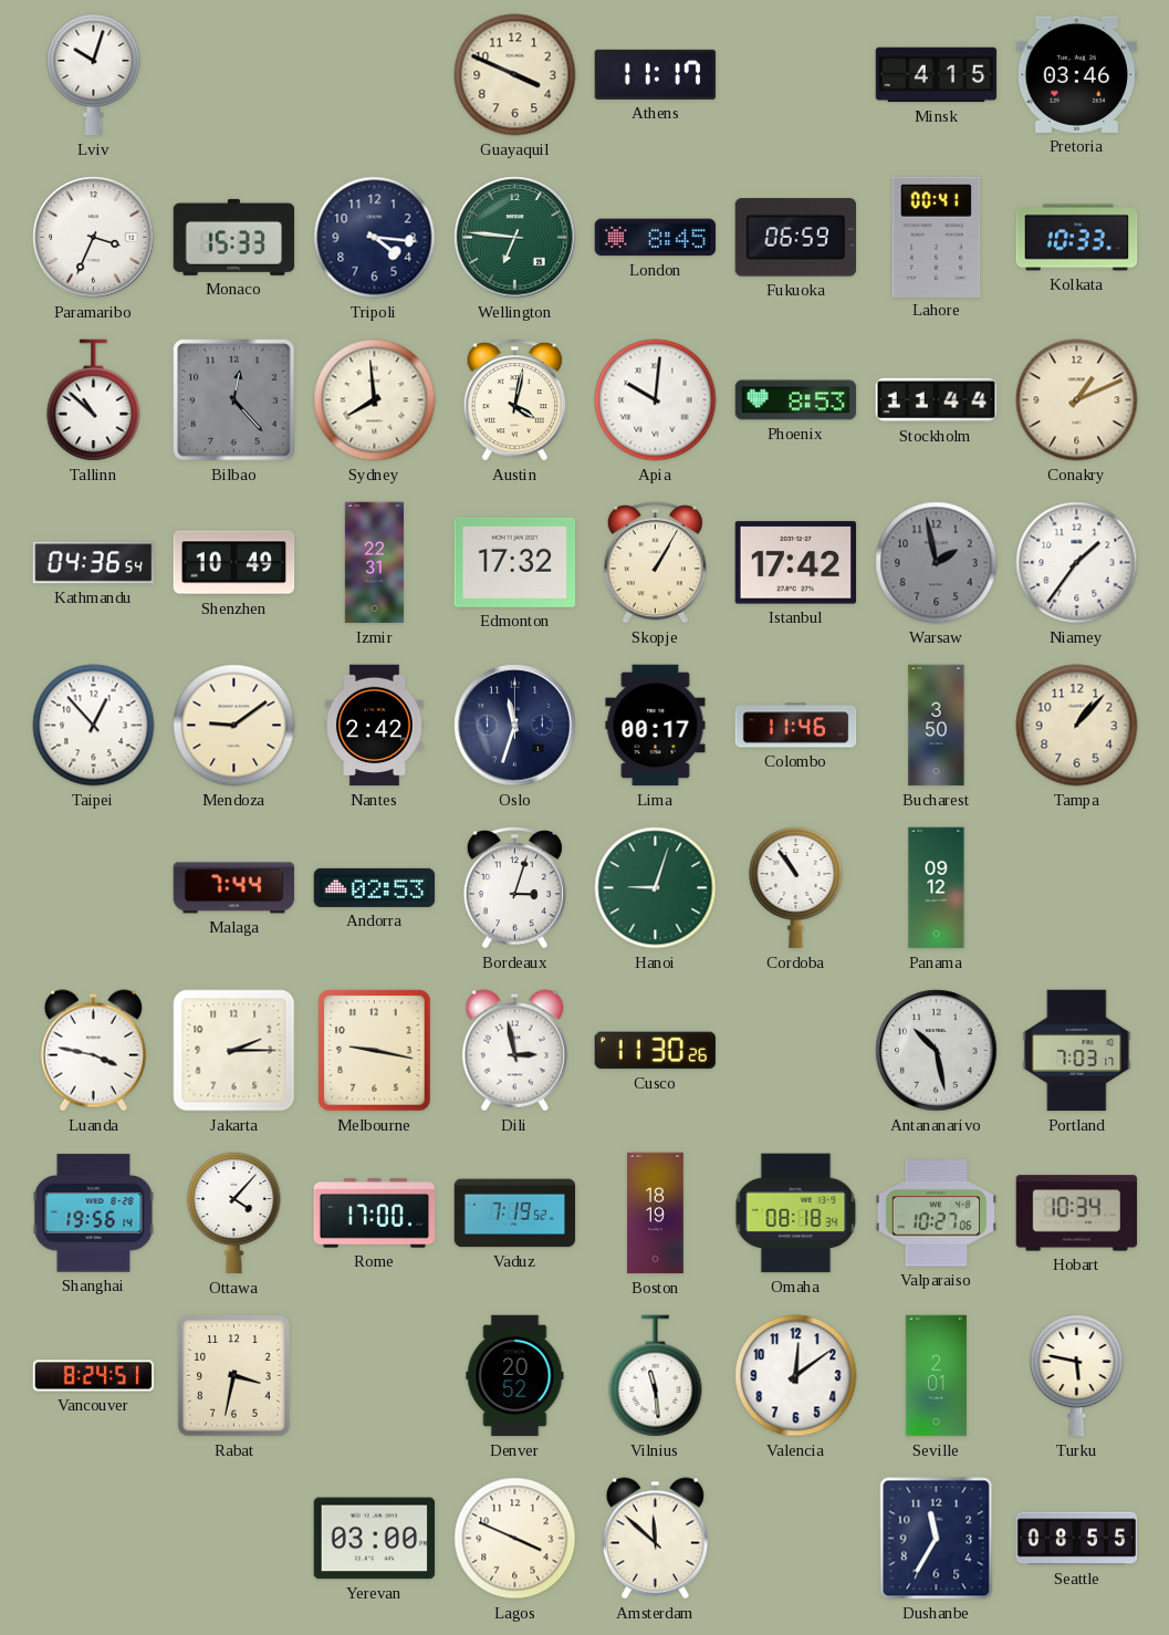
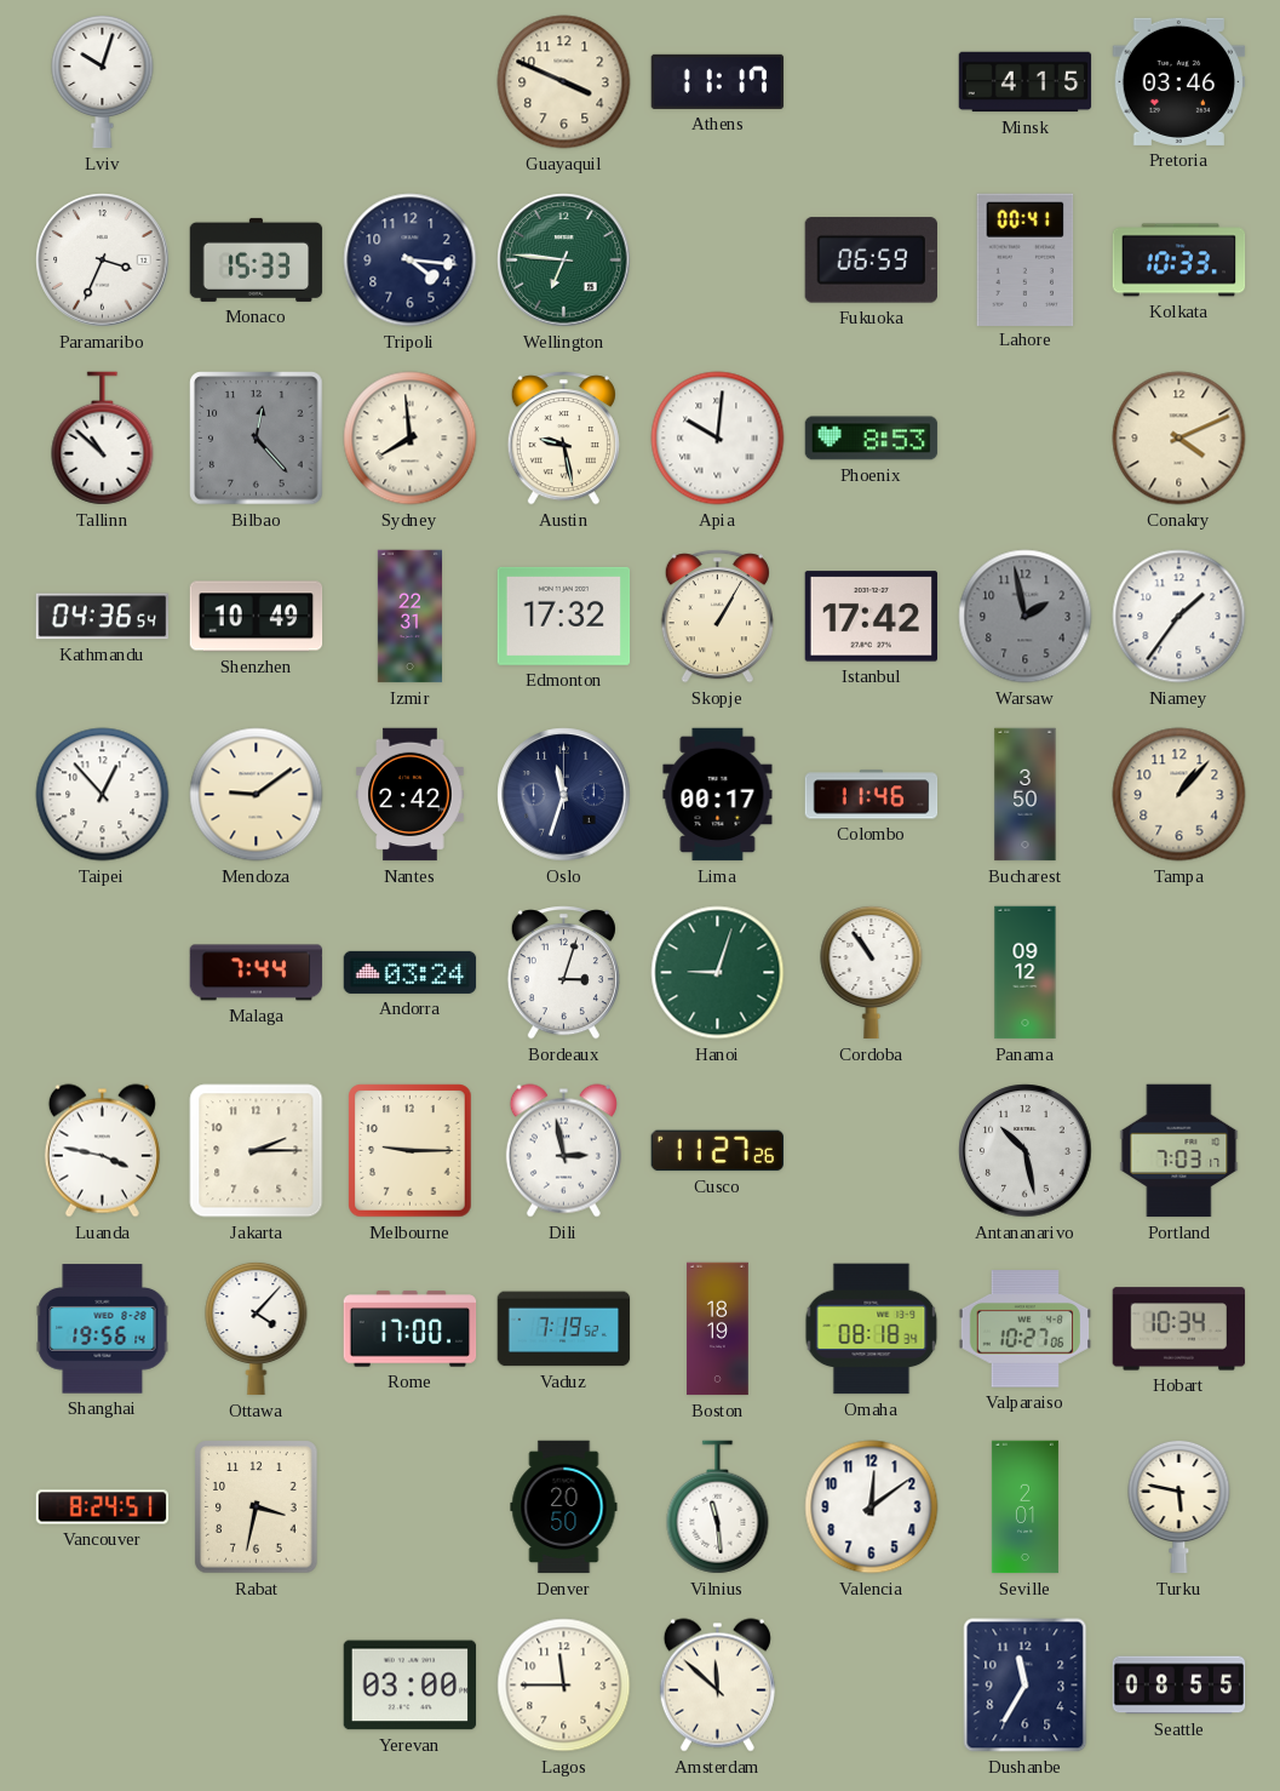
London: 8:45 -> none
Austin: 4:02 -> 9:28
Stockholm: 11:44 -> none
Conakry: 1:11 -> 4:11
Andorra: 02:53 -> 03:24
Melbourne: 9:17 -> 9:15
Cusco: 11:30 -> 11:27
Denver: 20:52 -> 20:50
Lagos: 3:49 -> 11:45
